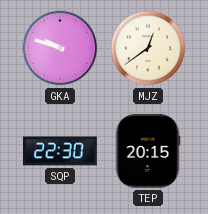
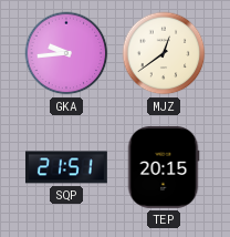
GKA: 9:48 -> 9:44
SQP: 22:30 -> 21:51
